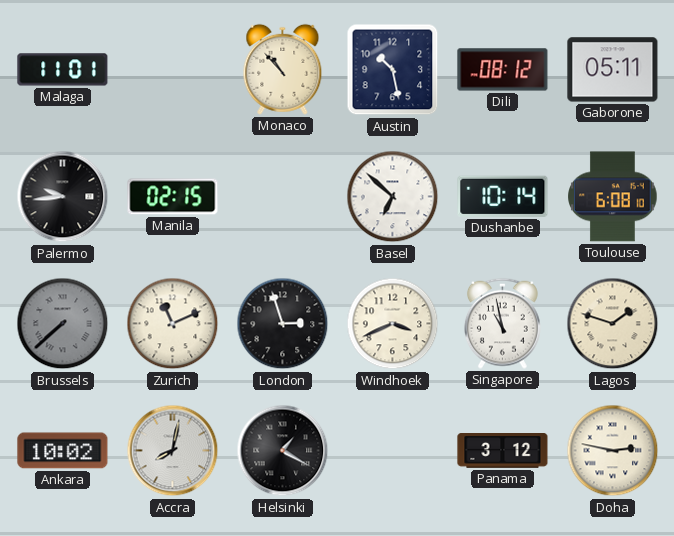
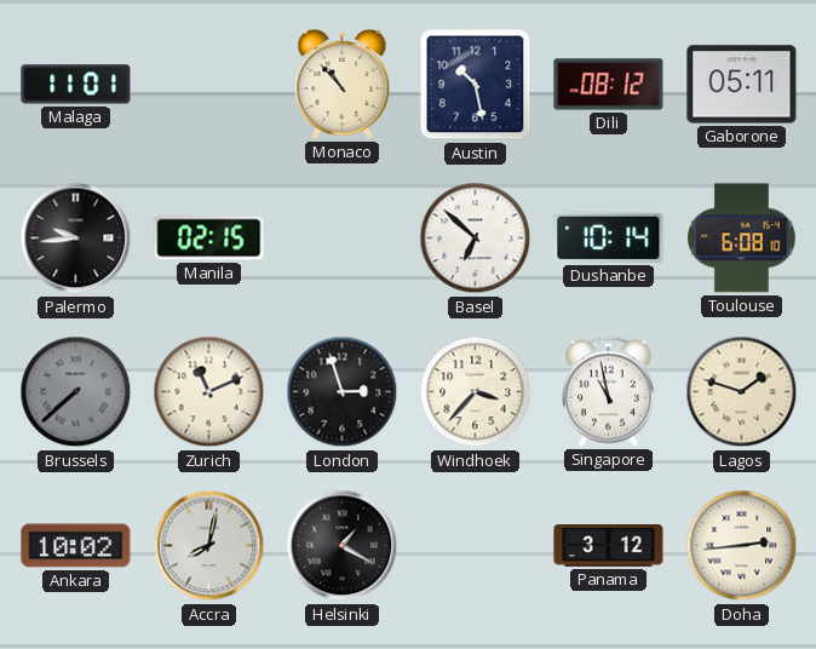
Windhoek: 3:41 -> 3:37
Doha: 2:47 -> 2:44
